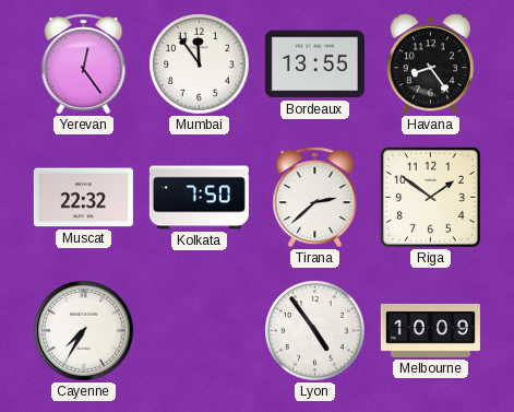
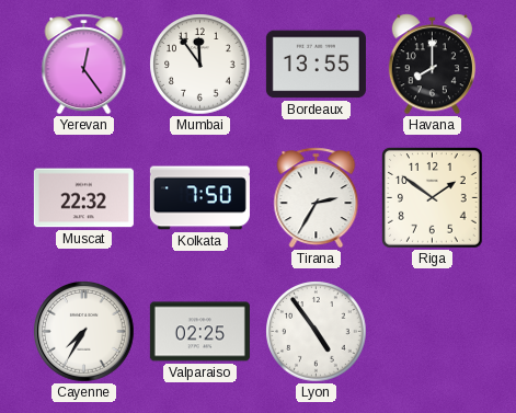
Havana: 8:24 -> 8:00
Tirana: 2:38 -> 2:35
Valparaiso: none -> 02:25
Melbourne: 10:09 -> none
